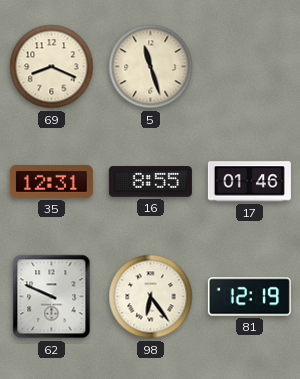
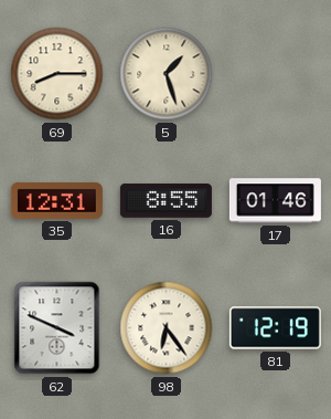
69: 8:19 -> 8:15
5: 11:27 -> 1:27
62: 9:49 -> 3:49
